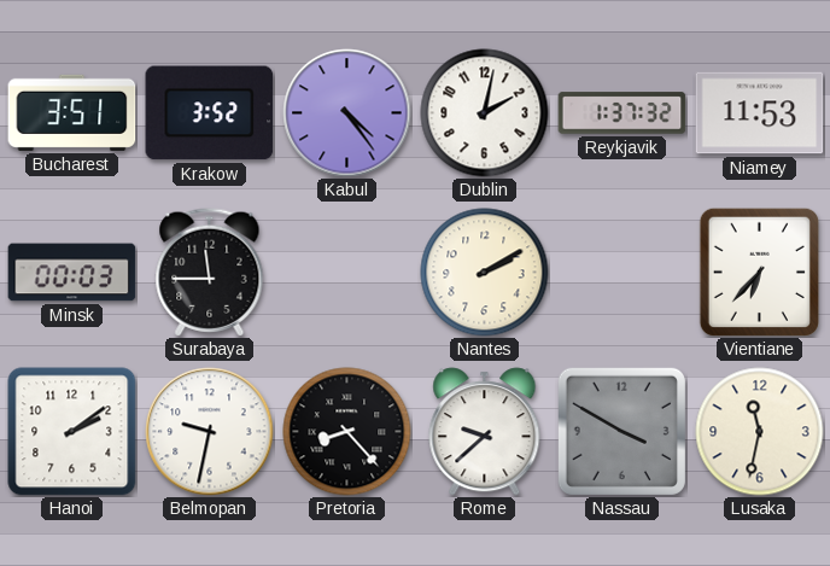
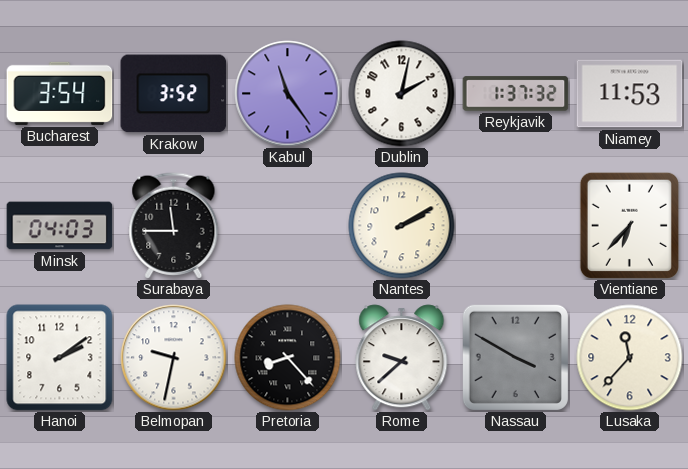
Bucharest: 3:51 -> 3:54
Kabul: 4:24 -> 11:24
Minsk: 00:03 -> 04:03
Lusaka: 11:32 -> 11:37
